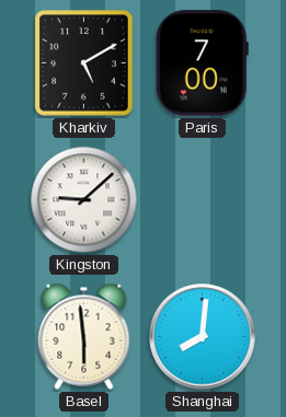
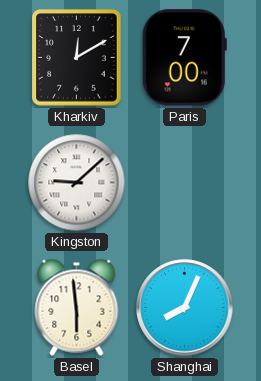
Kharkiv: 5:10 -> 12:10
Shanghai: 8:01 -> 8:04
